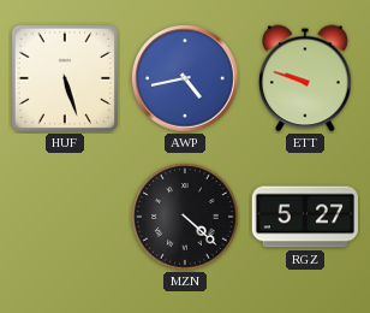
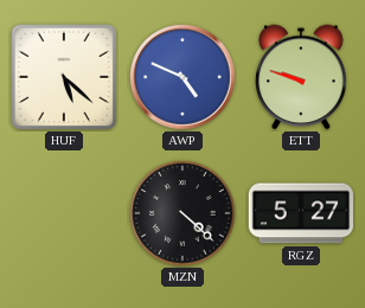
HUF: 5:27 -> 5:22
AWP: 4:43 -> 4:49
